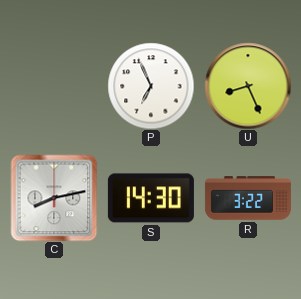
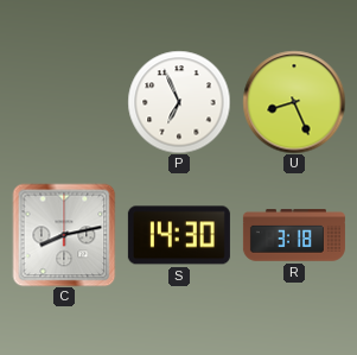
R: 3:22 -> 3:18
